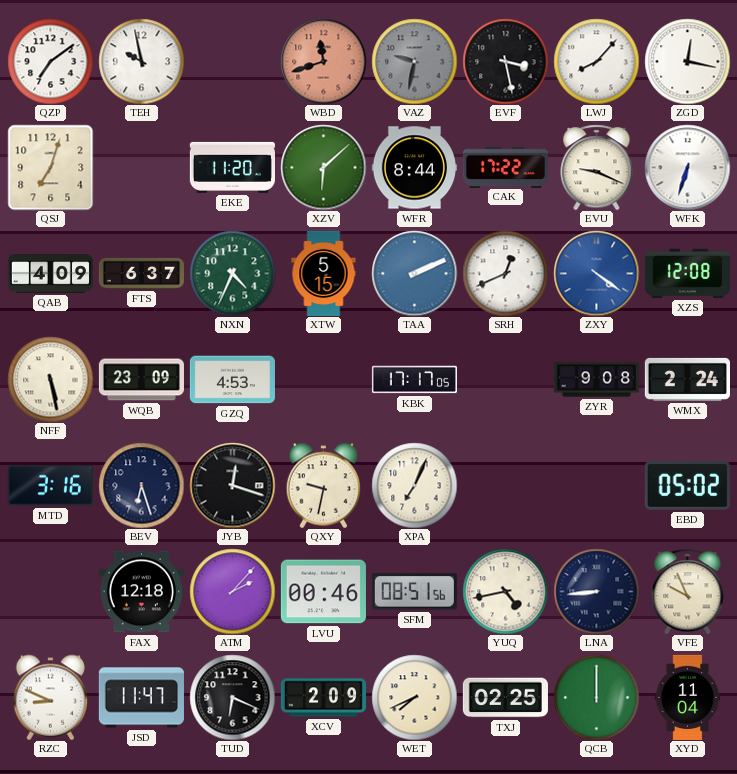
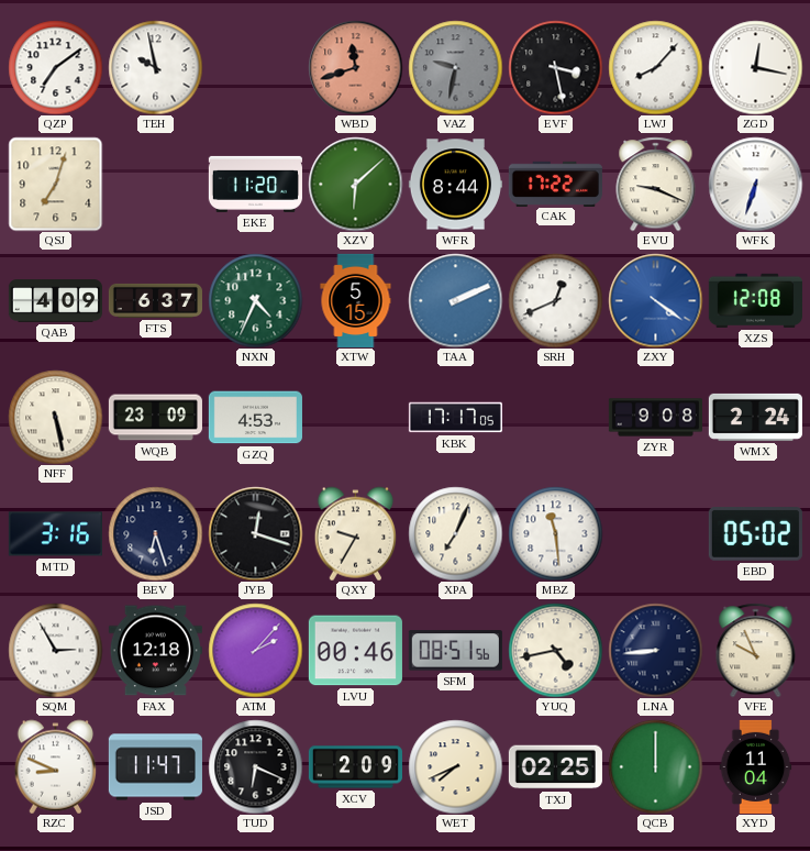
QXY: 9:32 -> 9:35
MBZ: none -> 11:29
SQM: none -> 2:55
